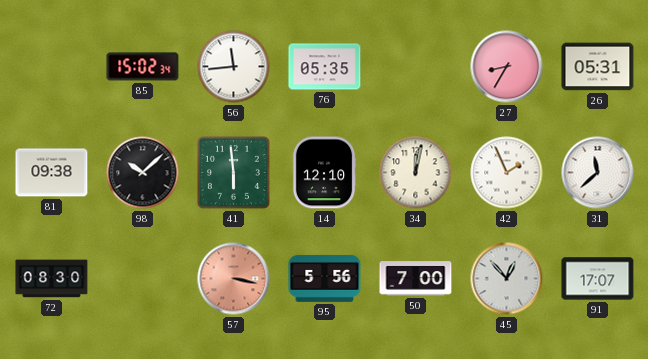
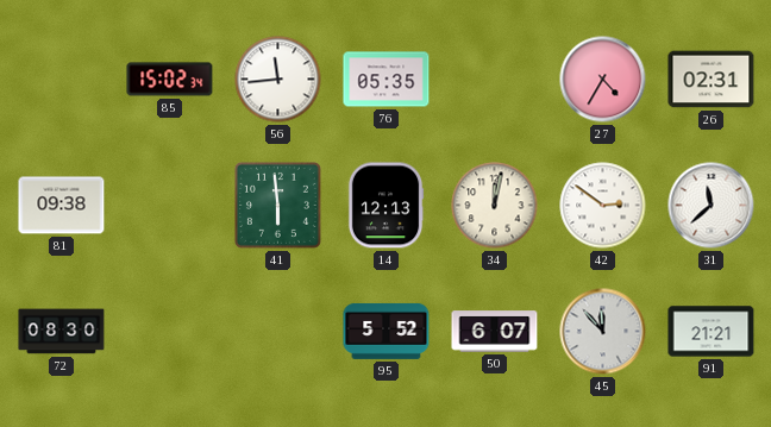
27: 8:35 -> 4:35
26: 05:31 -> 02:31
98: 10:08 -> none
14: 12:10 -> 12:13
42: 1:56 -> 2:51
57: 3:17 -> none
95: 5:56 -> 5:52
50: 7:00 -> 6:07
45: 12:53 -> 11:53
91: 17:07 -> 21:21
